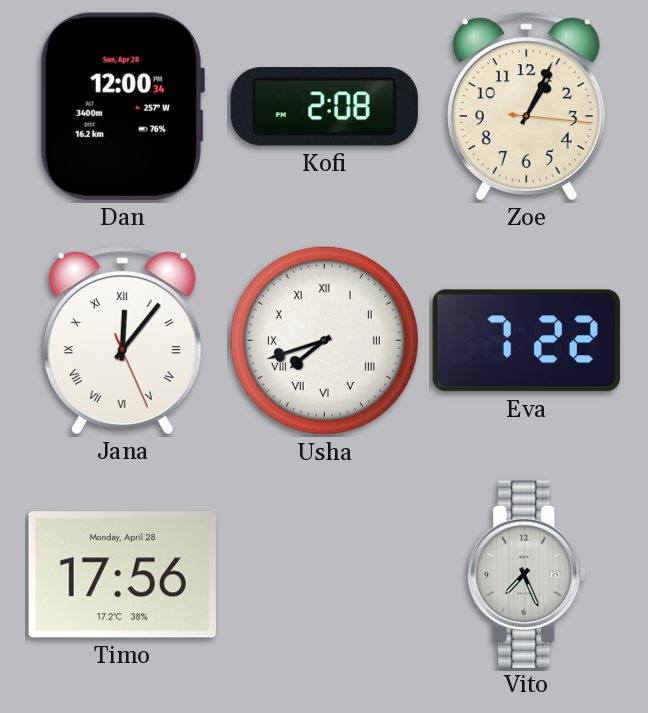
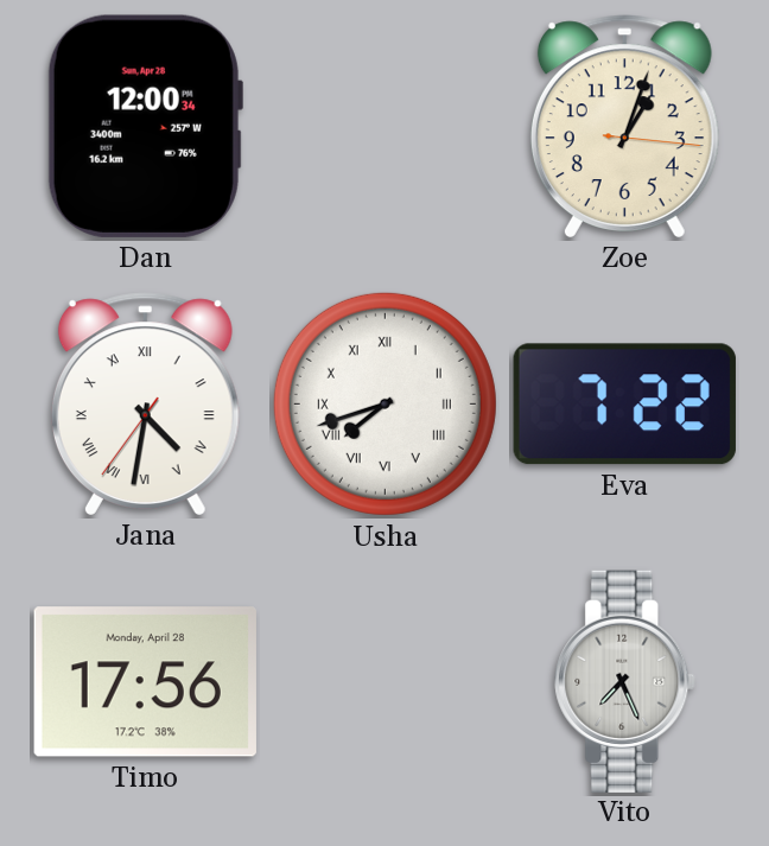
Kofi: 2:08 -> none
Zoe: 1:04 -> 1:03
Jana: 12:06 -> 4:31
